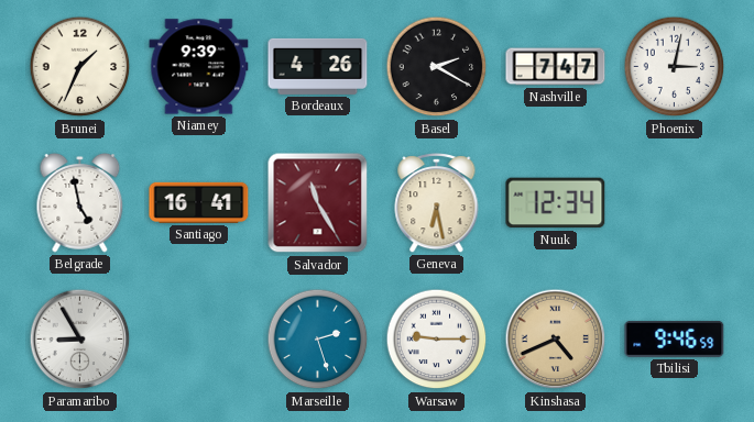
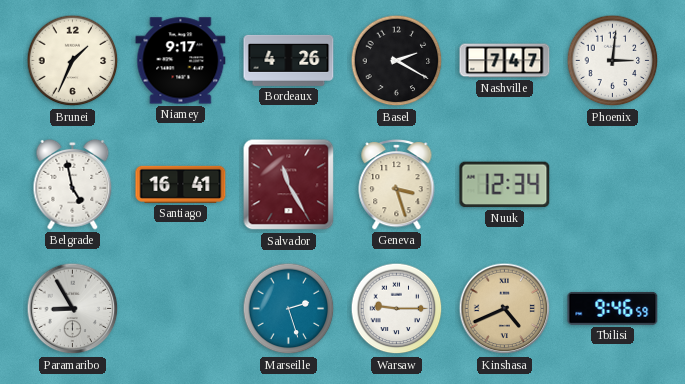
Niamey: 9:39 -> 9:17
Phoenix: 3:02 -> 3:01
Geneva: 6:28 -> 3:27
